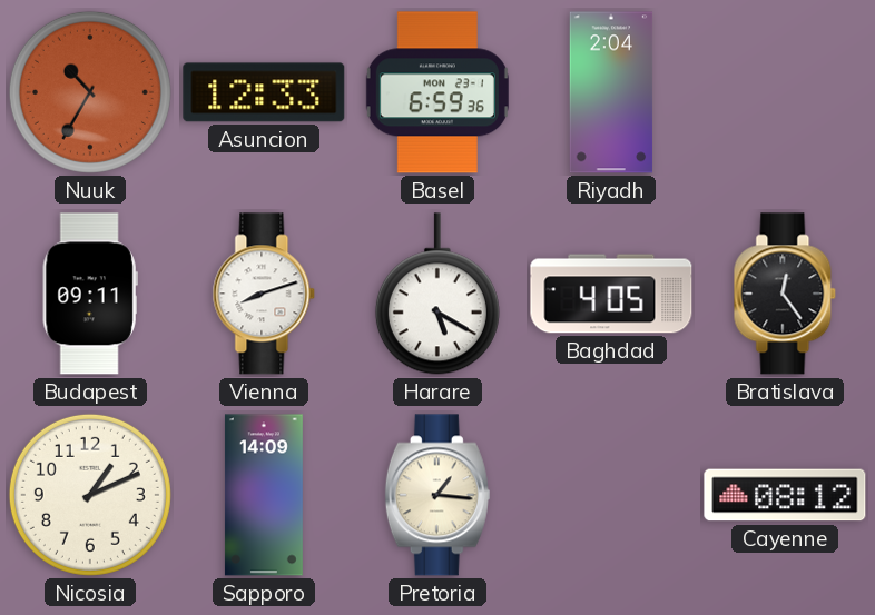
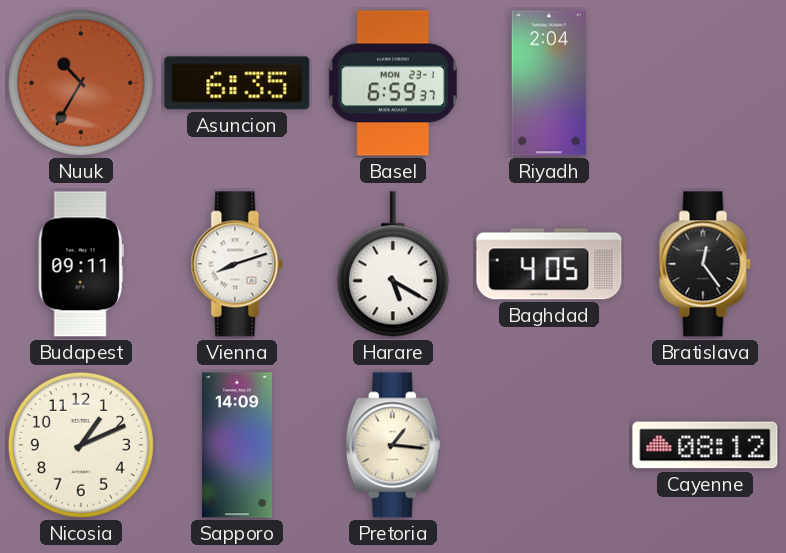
Asuncion: 12:33 -> 6:35
Basel: 6:59:36 -> 6:59:37
